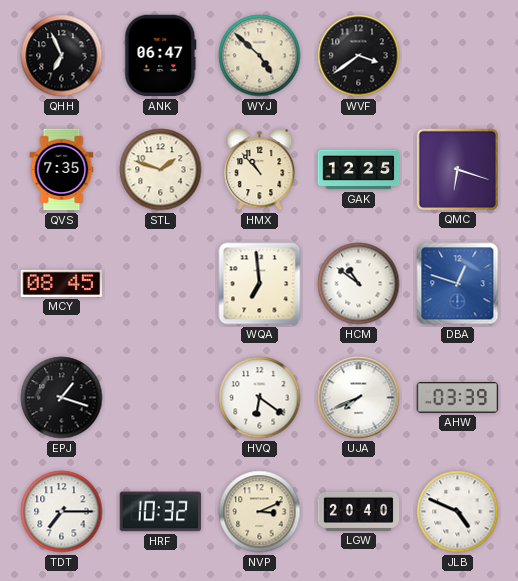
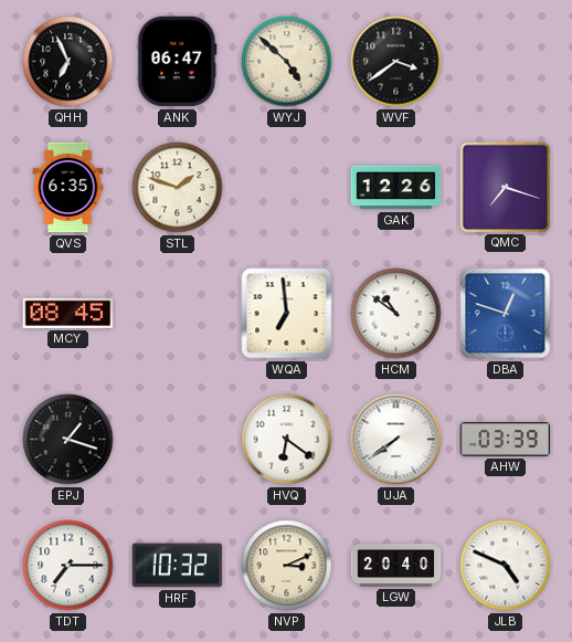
QVS: 7:35 -> 6:35
HMX: 10:53 -> none
GAK: 12:25 -> 12:26
QMC: 6:18 -> 7:18
UJA: 7:41 -> 7:39
